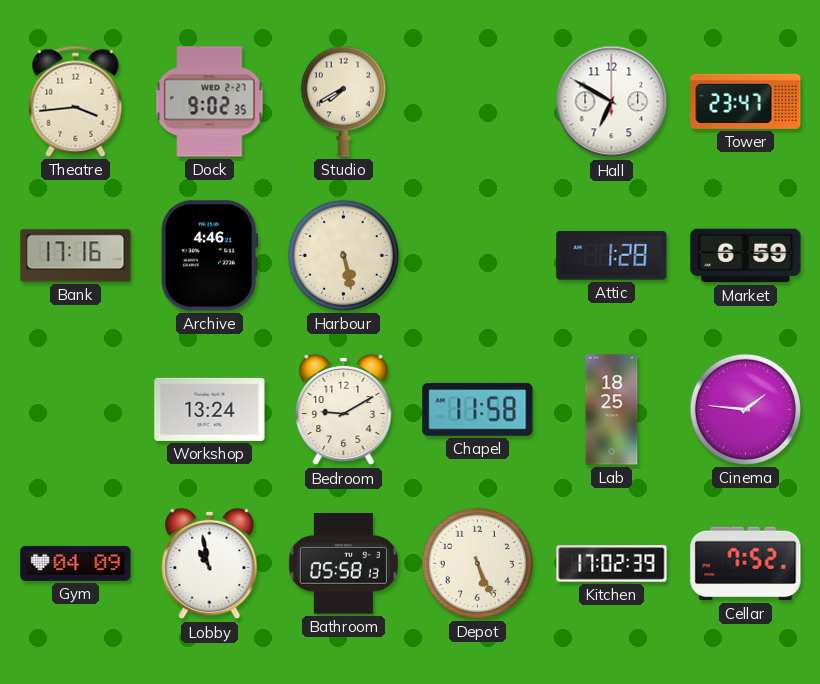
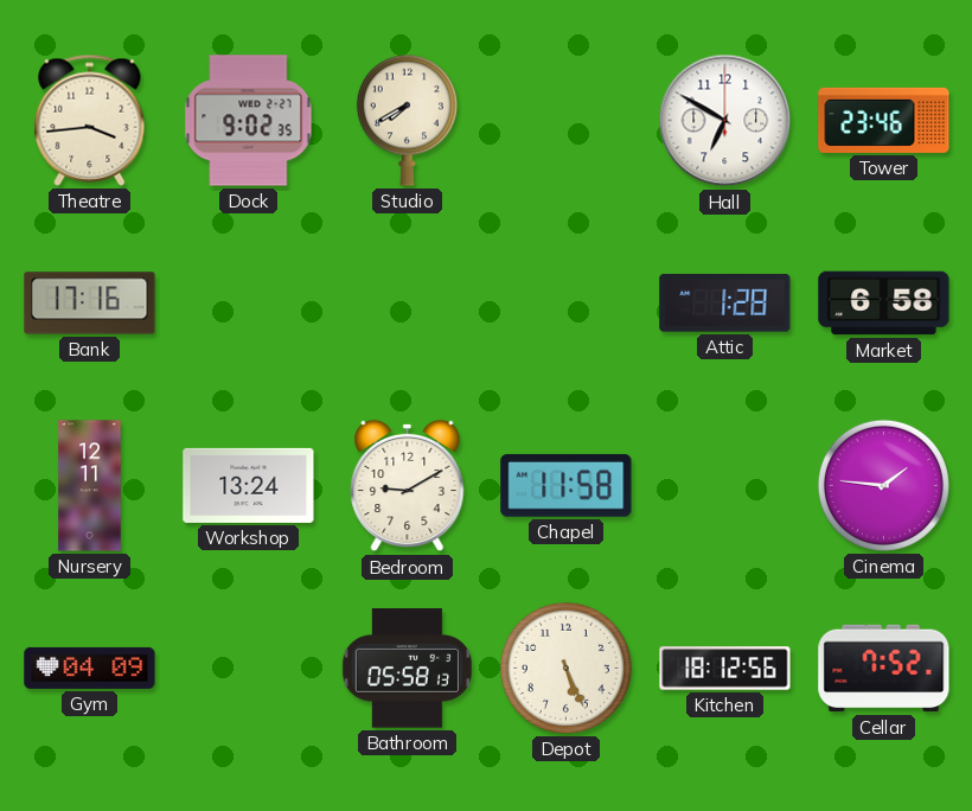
Tower: 23:47 -> 23:46
Archive: 4:46 -> none
Harbour: 5:28 -> none
Market: 6:59 -> 6:58
Nursery: none -> 12:11
Lab: 18:25 -> none
Lobby: 10:58 -> none
Kitchen: 17:02 -> 18:12
